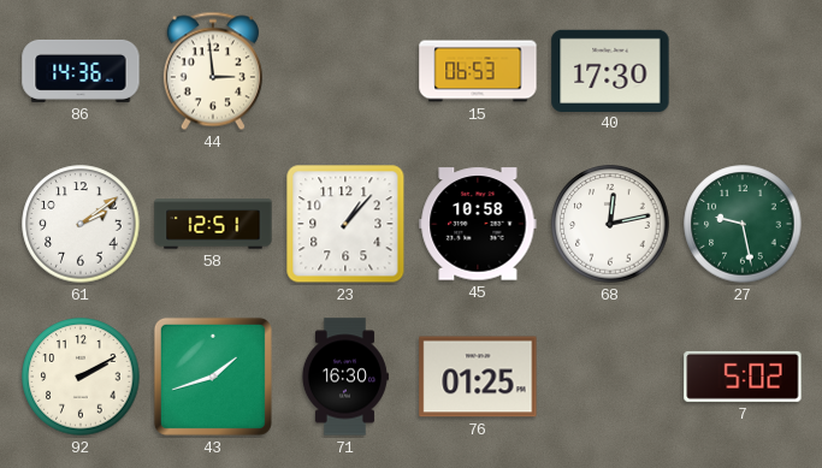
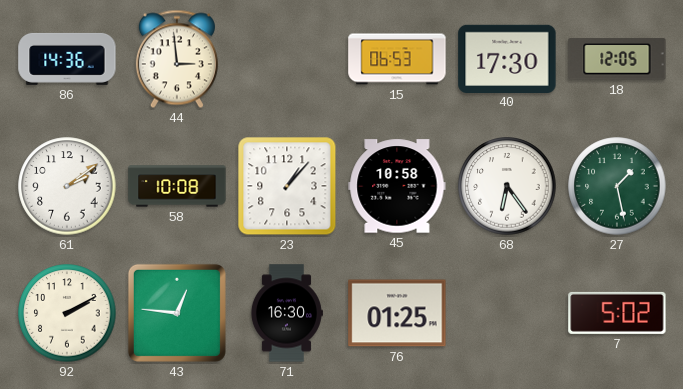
18: none -> 12:05
58: 12:51 -> 10:08
68: 12:13 -> 6:24
27: 9:28 -> 1:28
43: 1:42 -> 12:46
